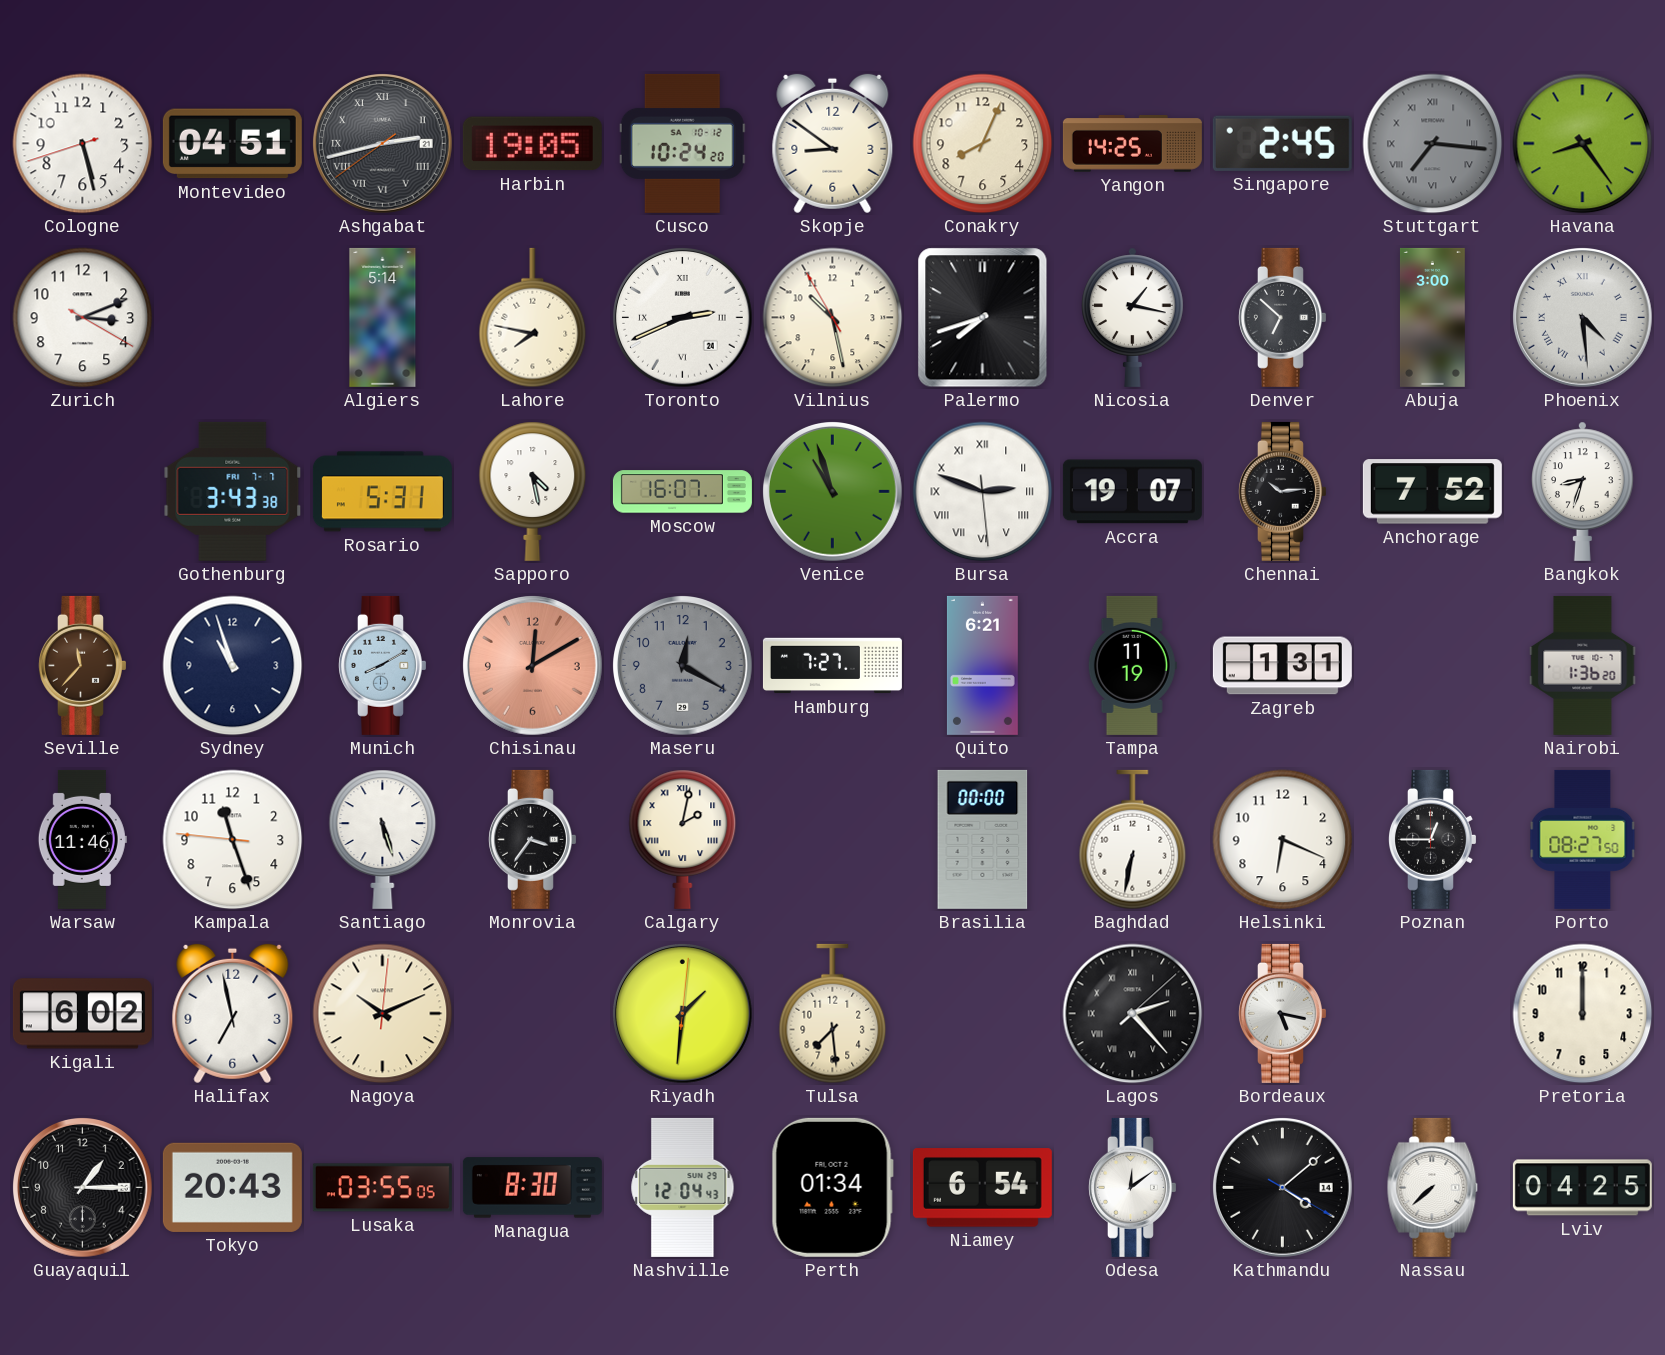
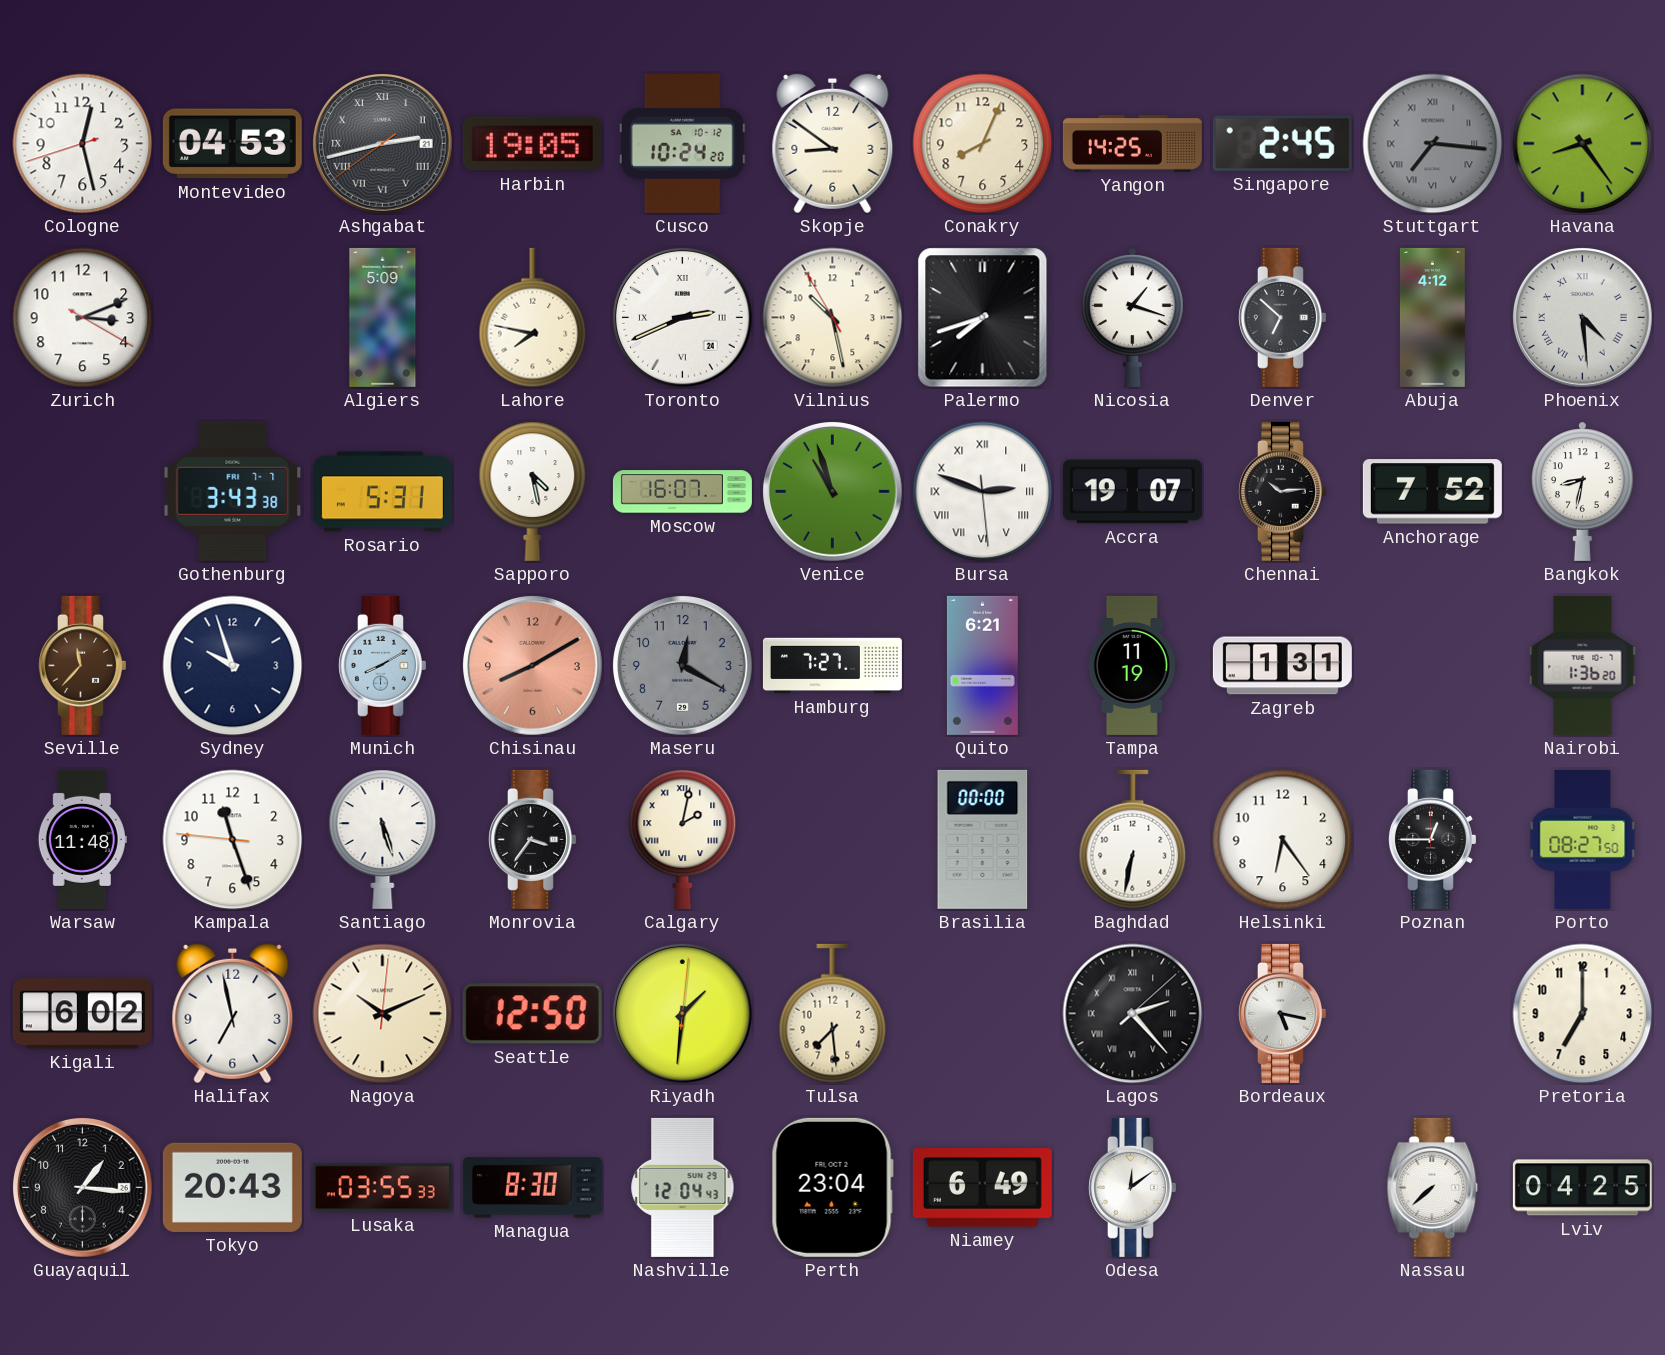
Cologne: 5:27 -> 12:27
Montevideo: 04:51 -> 04:53
Algiers: 5:14 -> 5:09
Nicosia: 1:17 -> 1:18
Abuja: 3:00 -> 4:12
Bangkok: 8:33 -> 8:32
Sydney: 10:57 -> 9:57
Chisinau: 12:10 -> 8:10
Warsaw: 11:46 -> 11:48
Helsinki: 6:19 -> 6:24
Seattle: none -> 12:50
Pretoria: 12:00 -> 7:00
Guayaquil: 1:15 -> 1:16
Lusaka: 03:55:05 -> 03:55:33
Perth: 01:34 -> 23:04
Niamey: 6:54 -> 6:49
Kathmandu: 4:08 -> none
